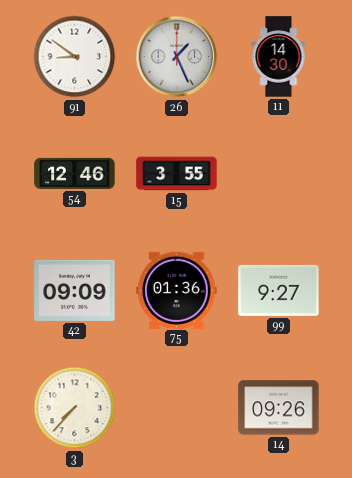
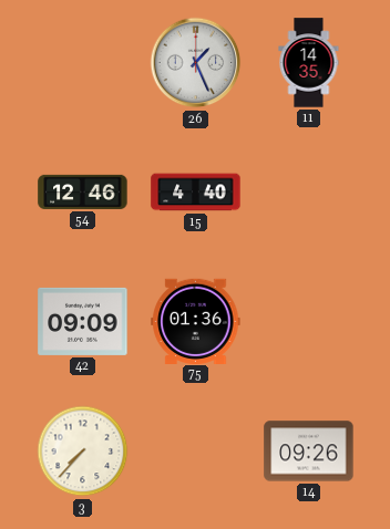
91: 8:51 -> none
11: 14:30 -> 14:35
15: 3:55 -> 4:40
99: 9:27 -> none
